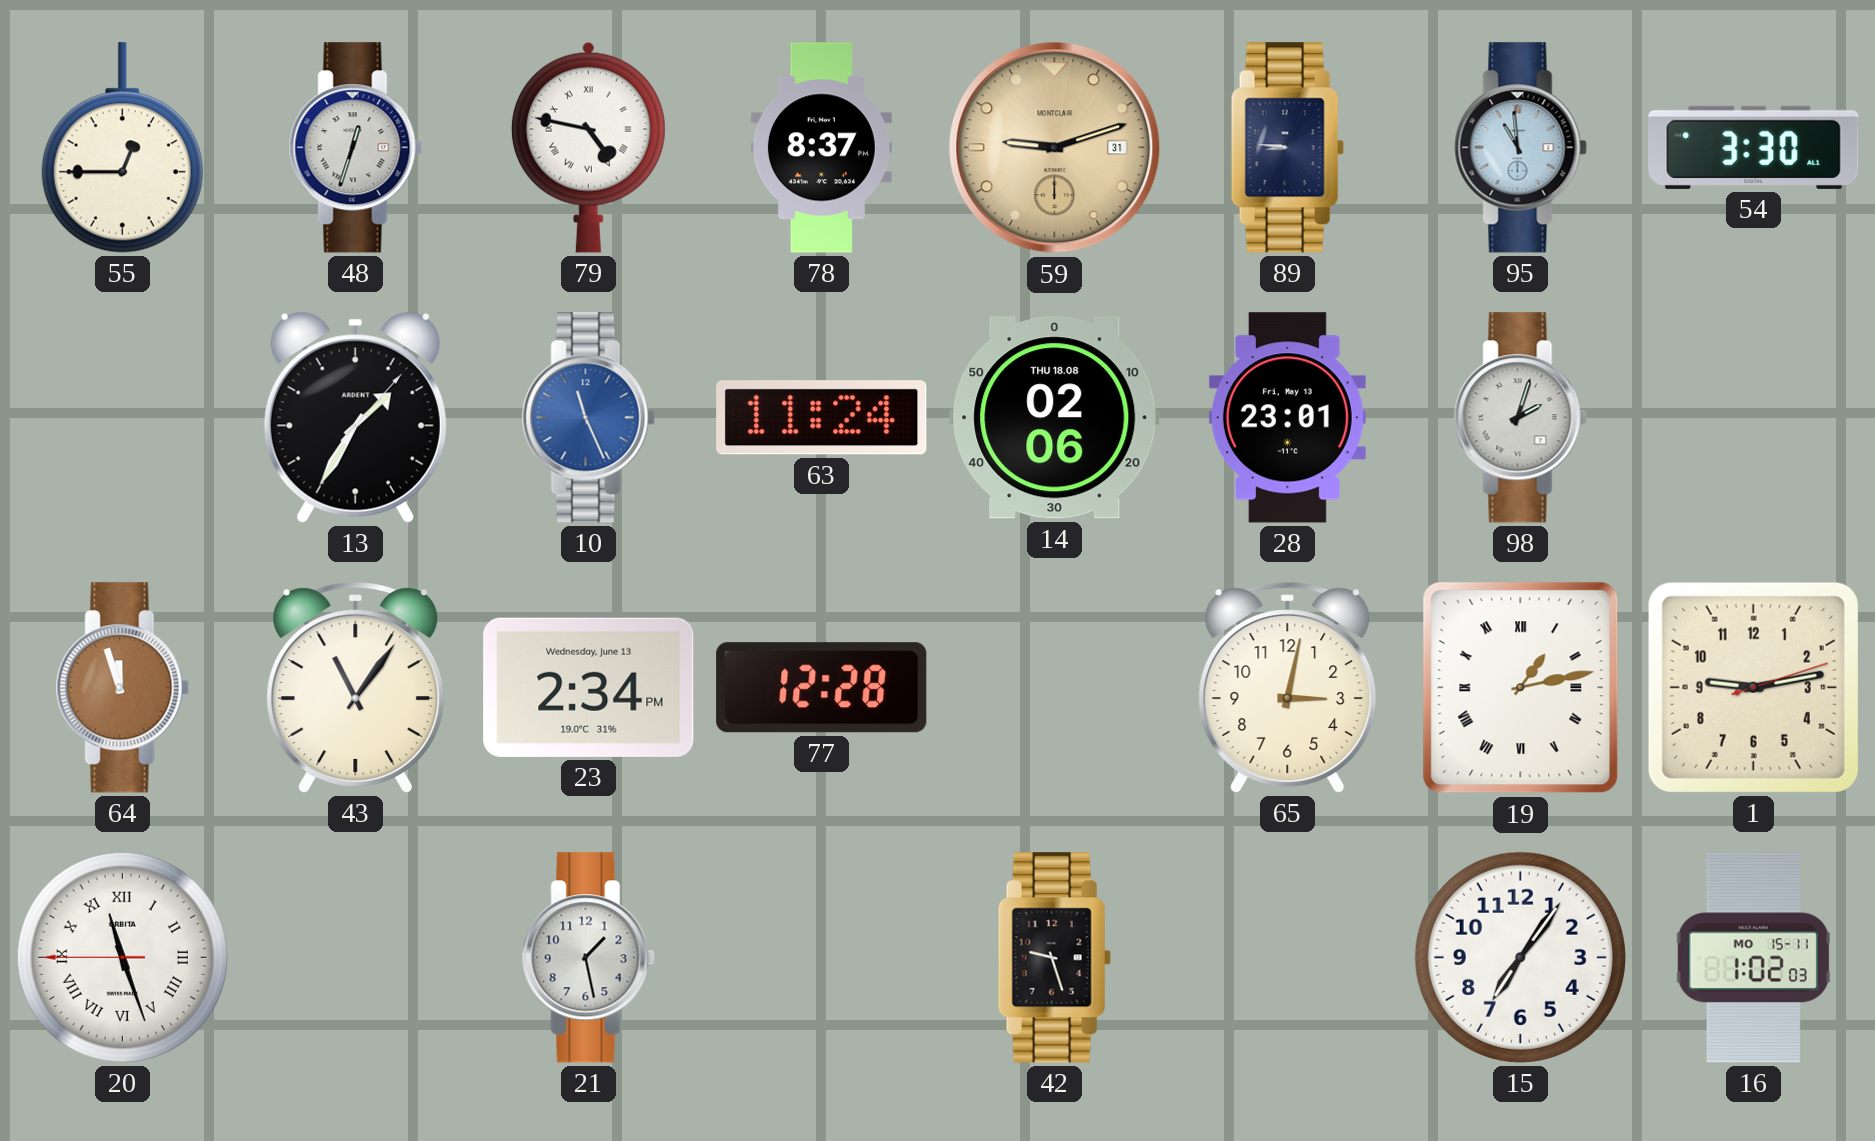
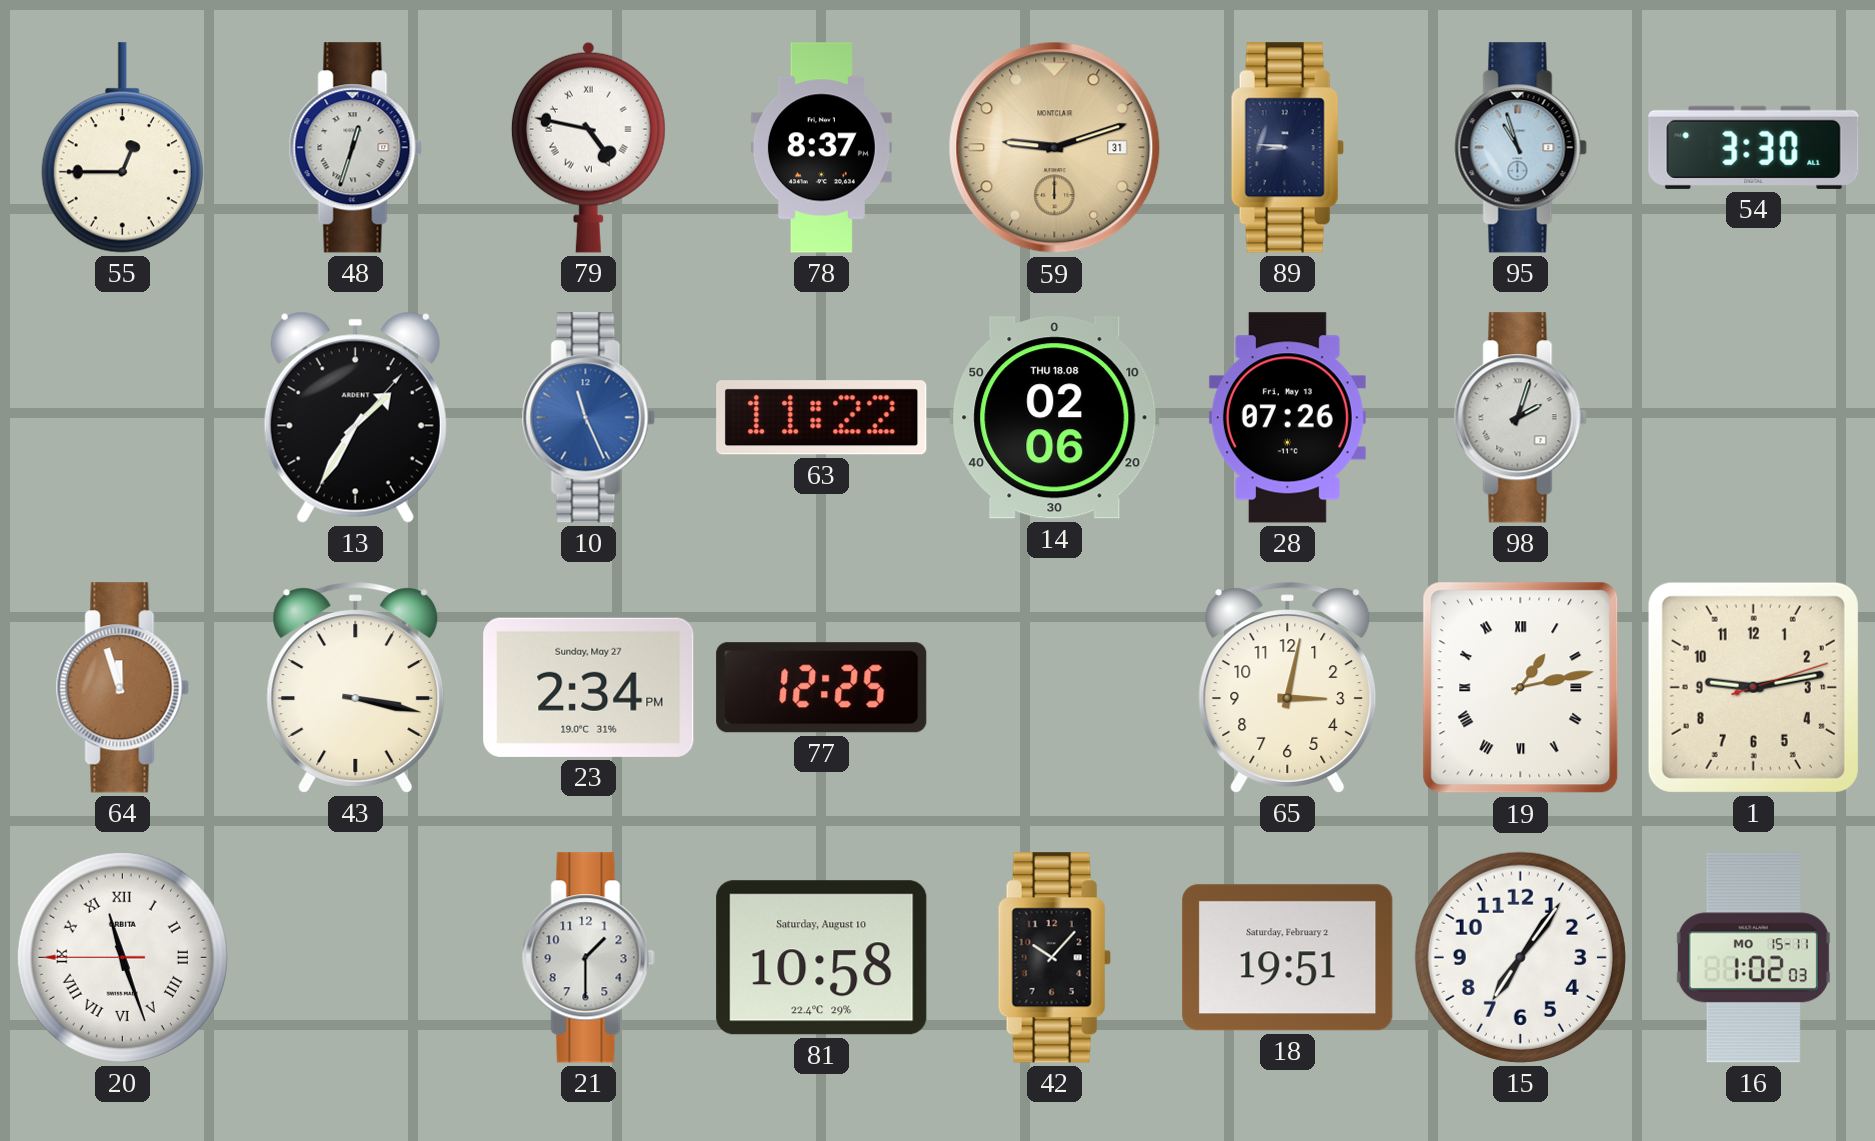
95: 10:59 -> 10:57
63: 11:24 -> 11:22
28: 23:01 -> 07:26
43: 11:06 -> 3:17
23 date: Wednesday, June 13 -> Sunday, May 27
77: 12:28 -> 12:25
21: 1:28 -> 1:30
81: none -> 10:58
42: 9:27 -> 10:07
18: none -> 19:51
